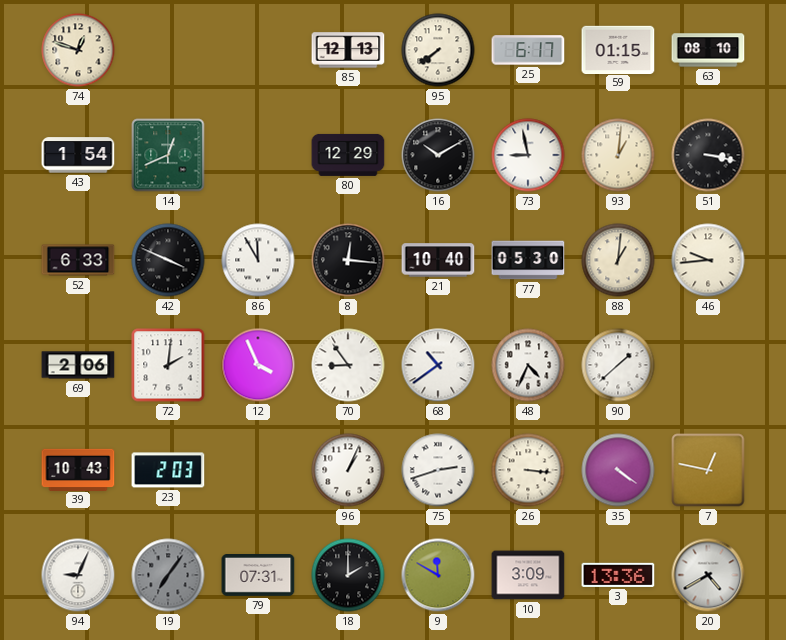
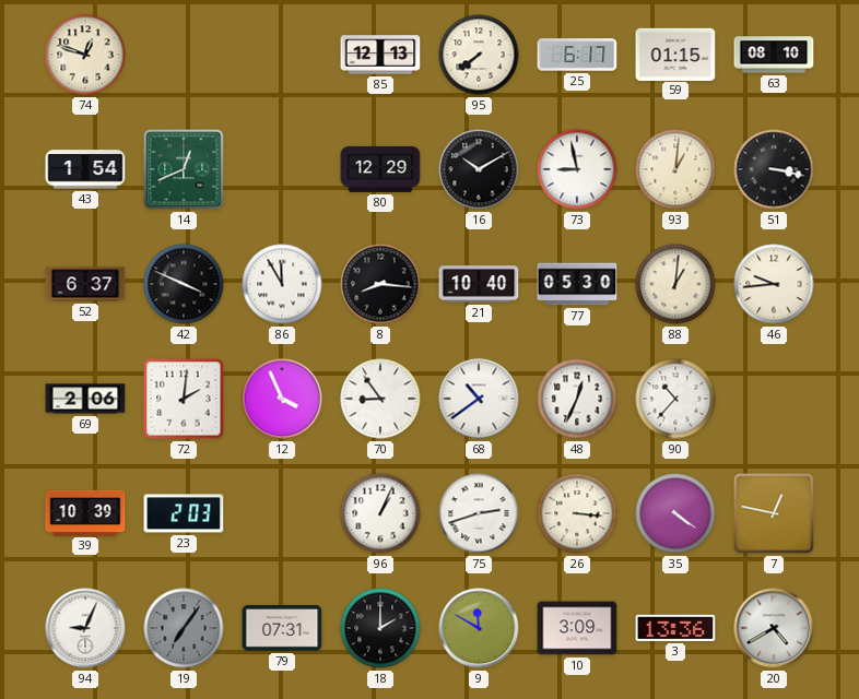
52: 6:33 -> 6:37
8: 12:16 -> 8:16
48: 4:34 -> 12:34
90: 1:38 -> 10:37
39: 10:43 -> 10:39
